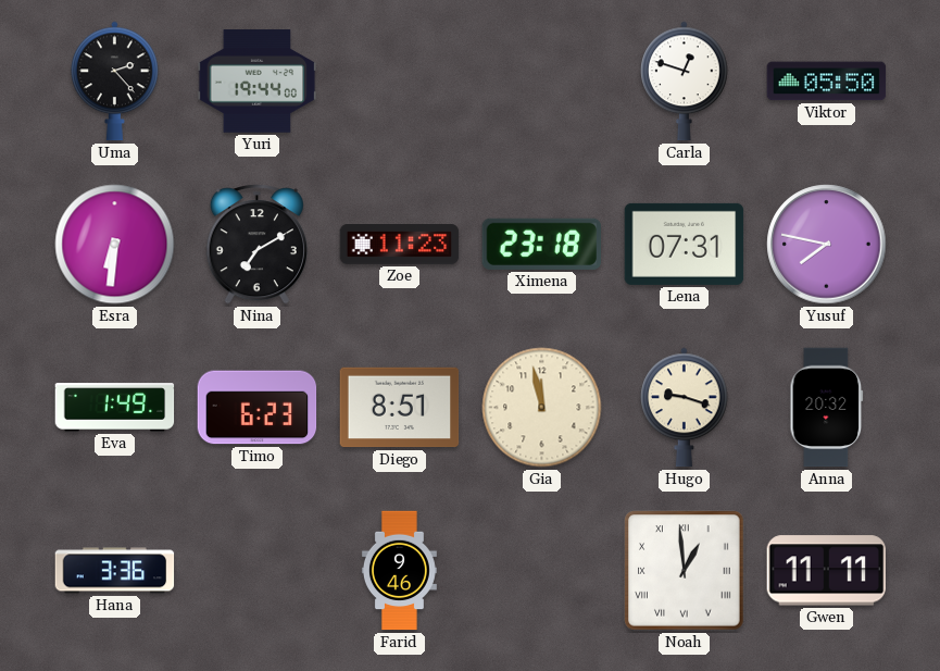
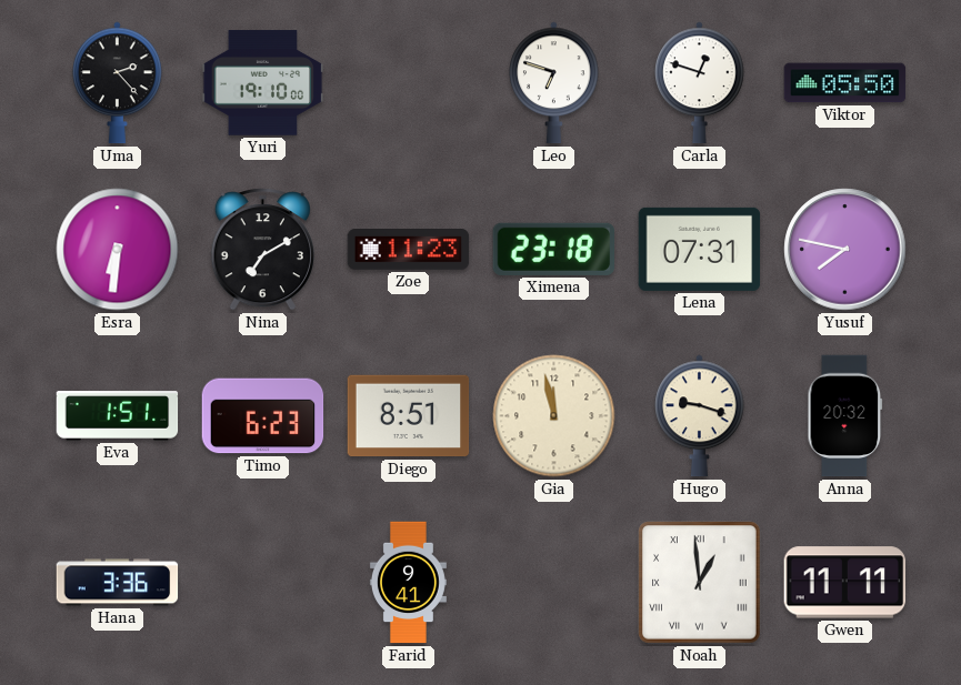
Yuri: 19:44 -> 19:10
Leo: none -> 6:48
Eva: 1:49 -> 1:51
Farid: 9:46 -> 9:41
